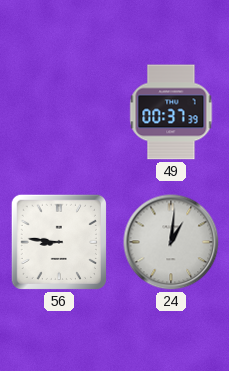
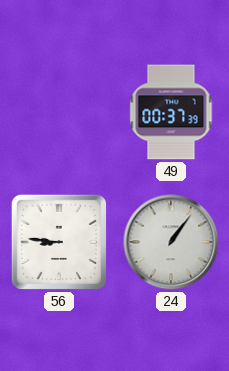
24: 1:01 -> 1:06
